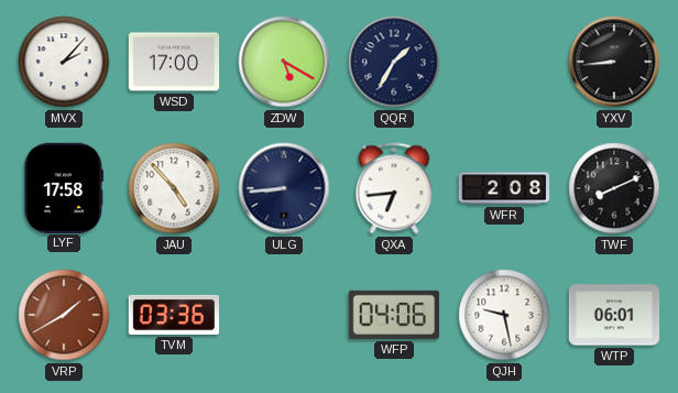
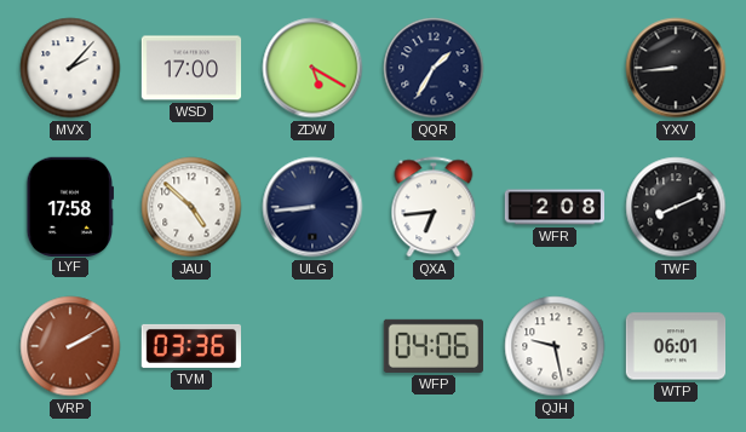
JAU: 4:53 -> 4:52
VRP: 1:40 -> 2:10
